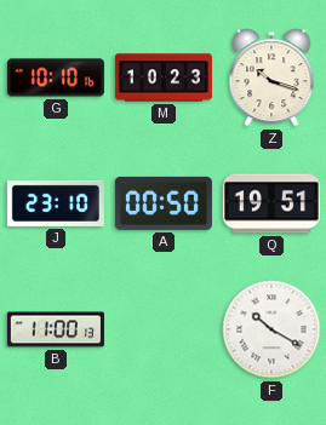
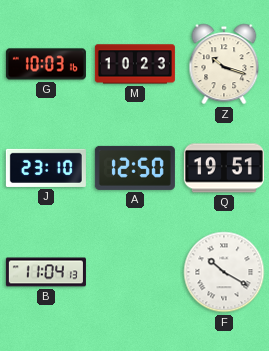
G: 10:10 -> 10:03
A: 00:50 -> 12:50
B: 11:00 -> 11:04
